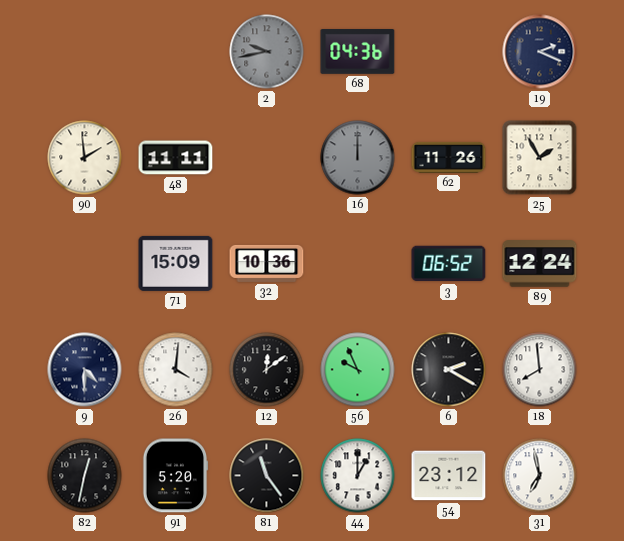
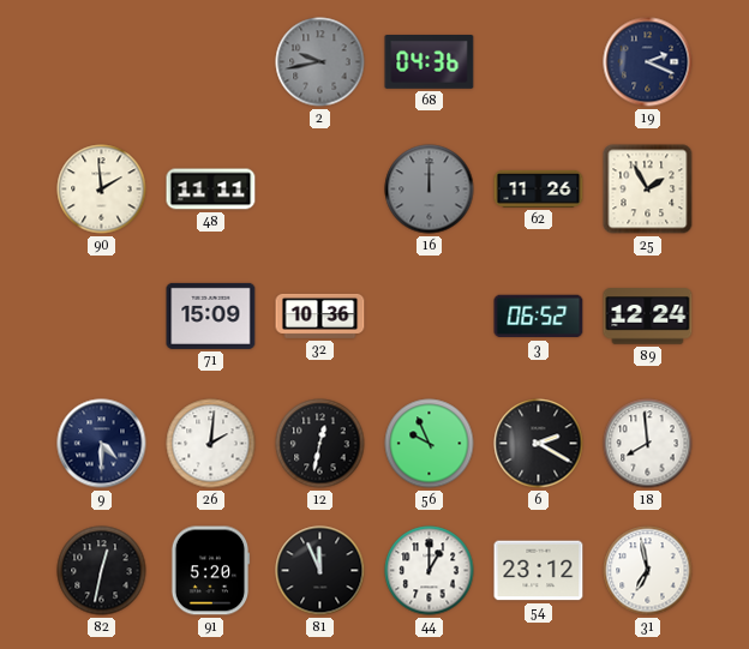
26: 4:01 -> 2:01
12: 12:09 -> 12:32
81: 11:24 -> 11:56
